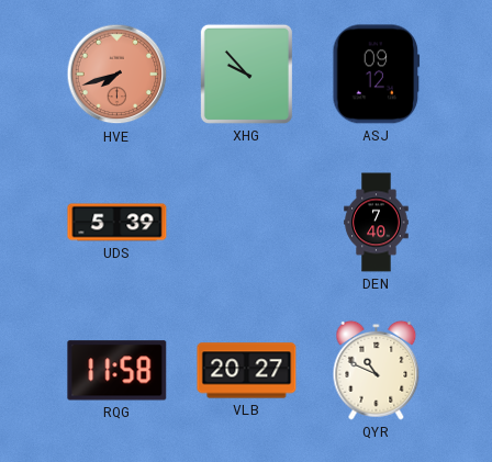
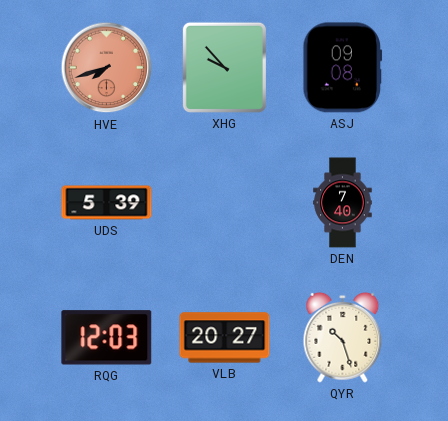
ASJ: 09:12 -> 09:08
RQG: 11:58 -> 12:03
QYR: 10:49 -> 10:27
